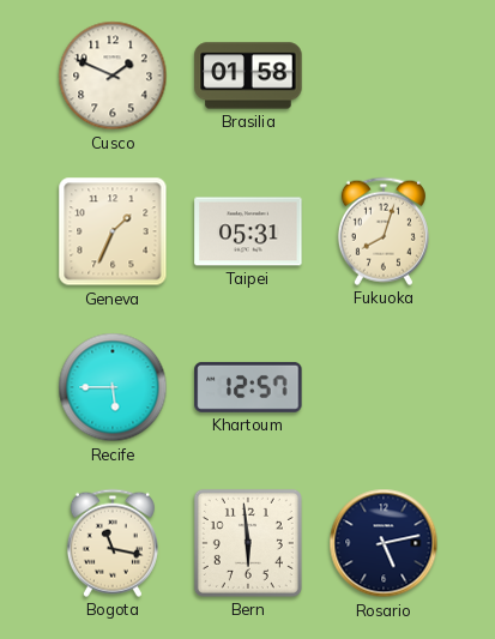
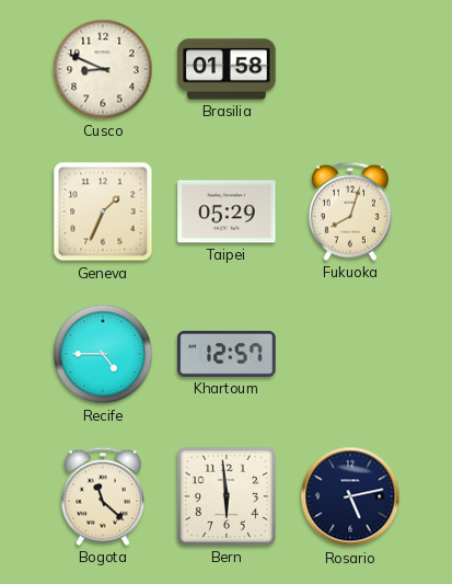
Cusco: 1:49 -> 8:49
Taipei: 05:31 -> 05:29
Recife: 5:45 -> 4:45
Bogota: 11:17 -> 11:22
